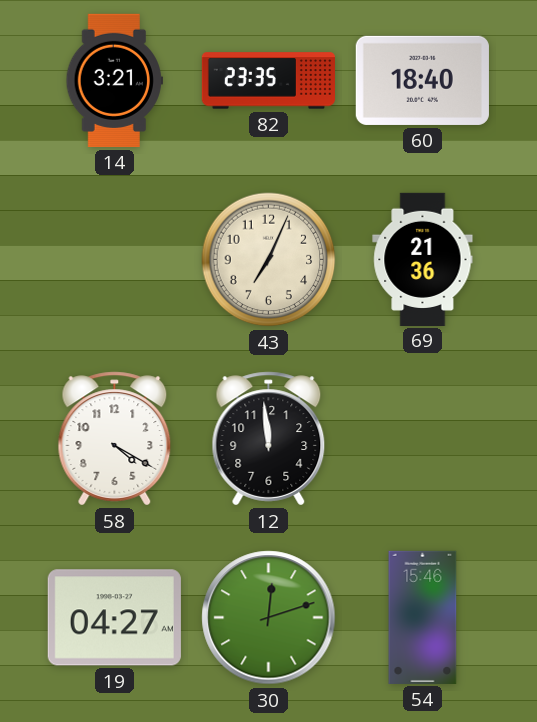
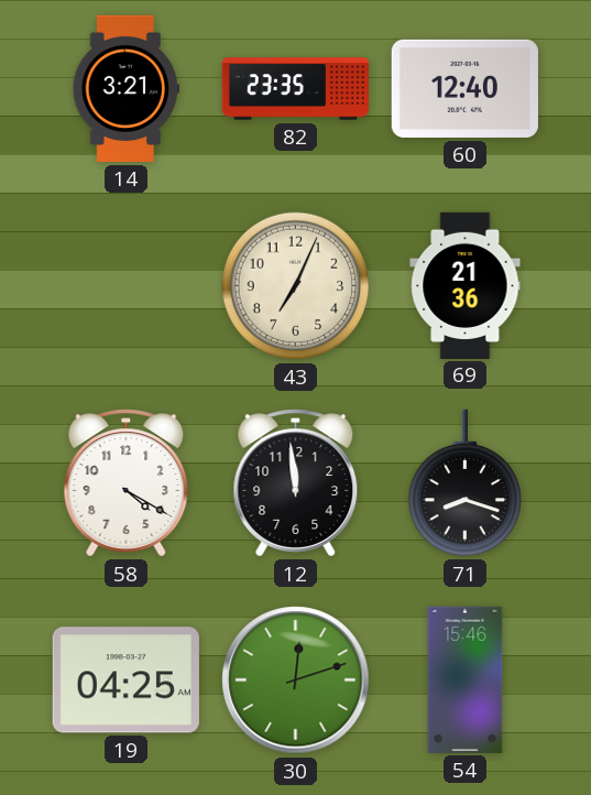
60: 18:40 -> 12:40
71: none -> 8:18
19: 04:27 -> 04:25
